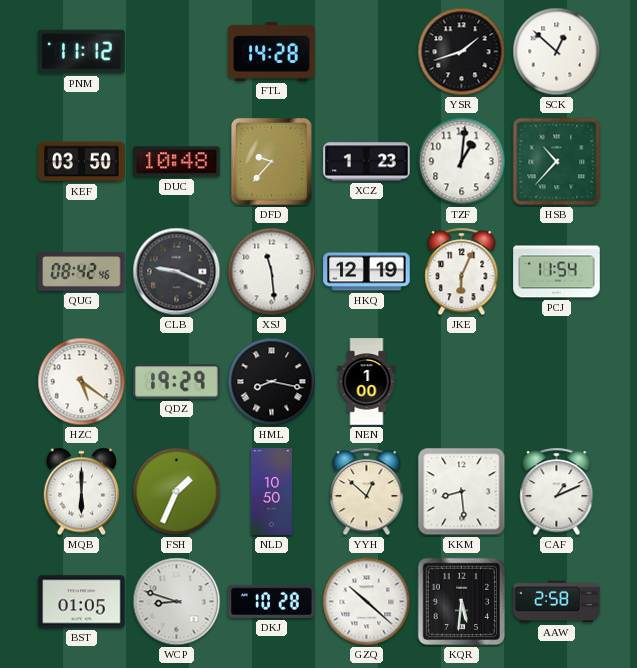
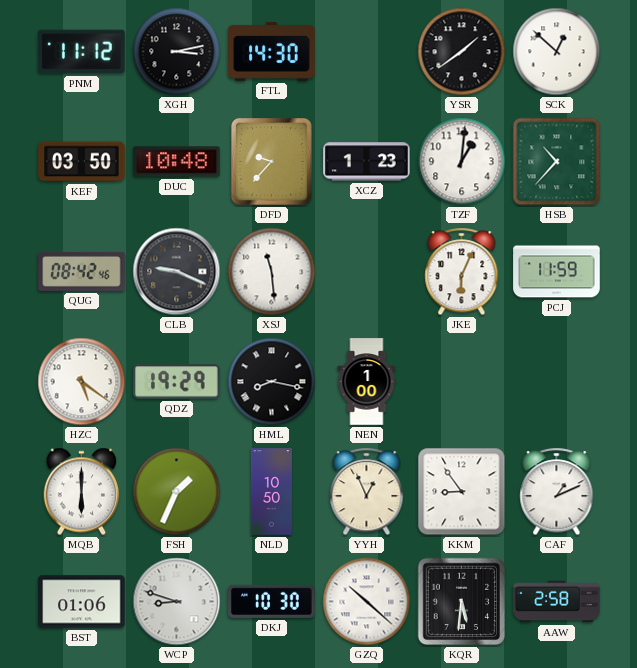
XGH: none -> 3:13
FTL: 14:28 -> 14:30
YSR: 1:42 -> 1:39
HKQ: 12:19 -> none
PCJ: 11:54 -> 11:59
YYH: 12:52 -> 12:56
KKM: 8:29 -> 8:54
BST: 01:05 -> 01:06
DKJ: 10:28 -> 10:30
